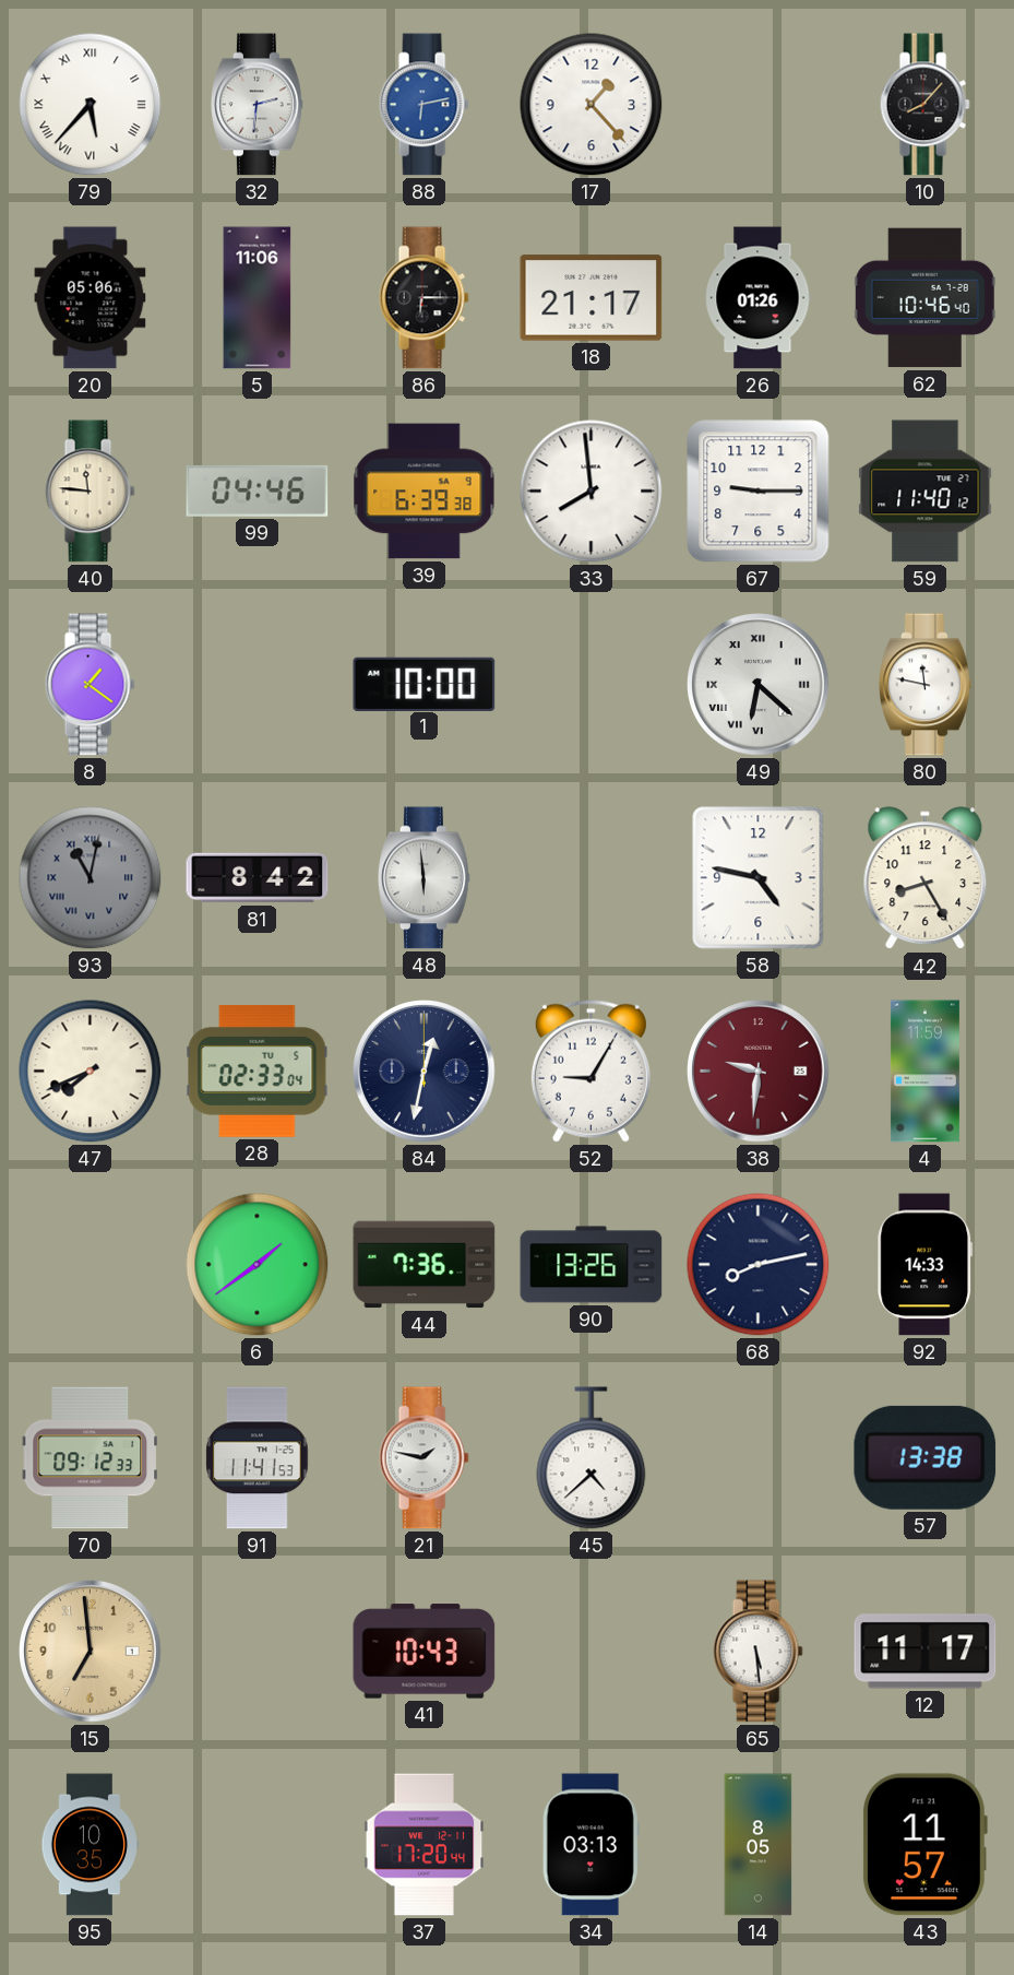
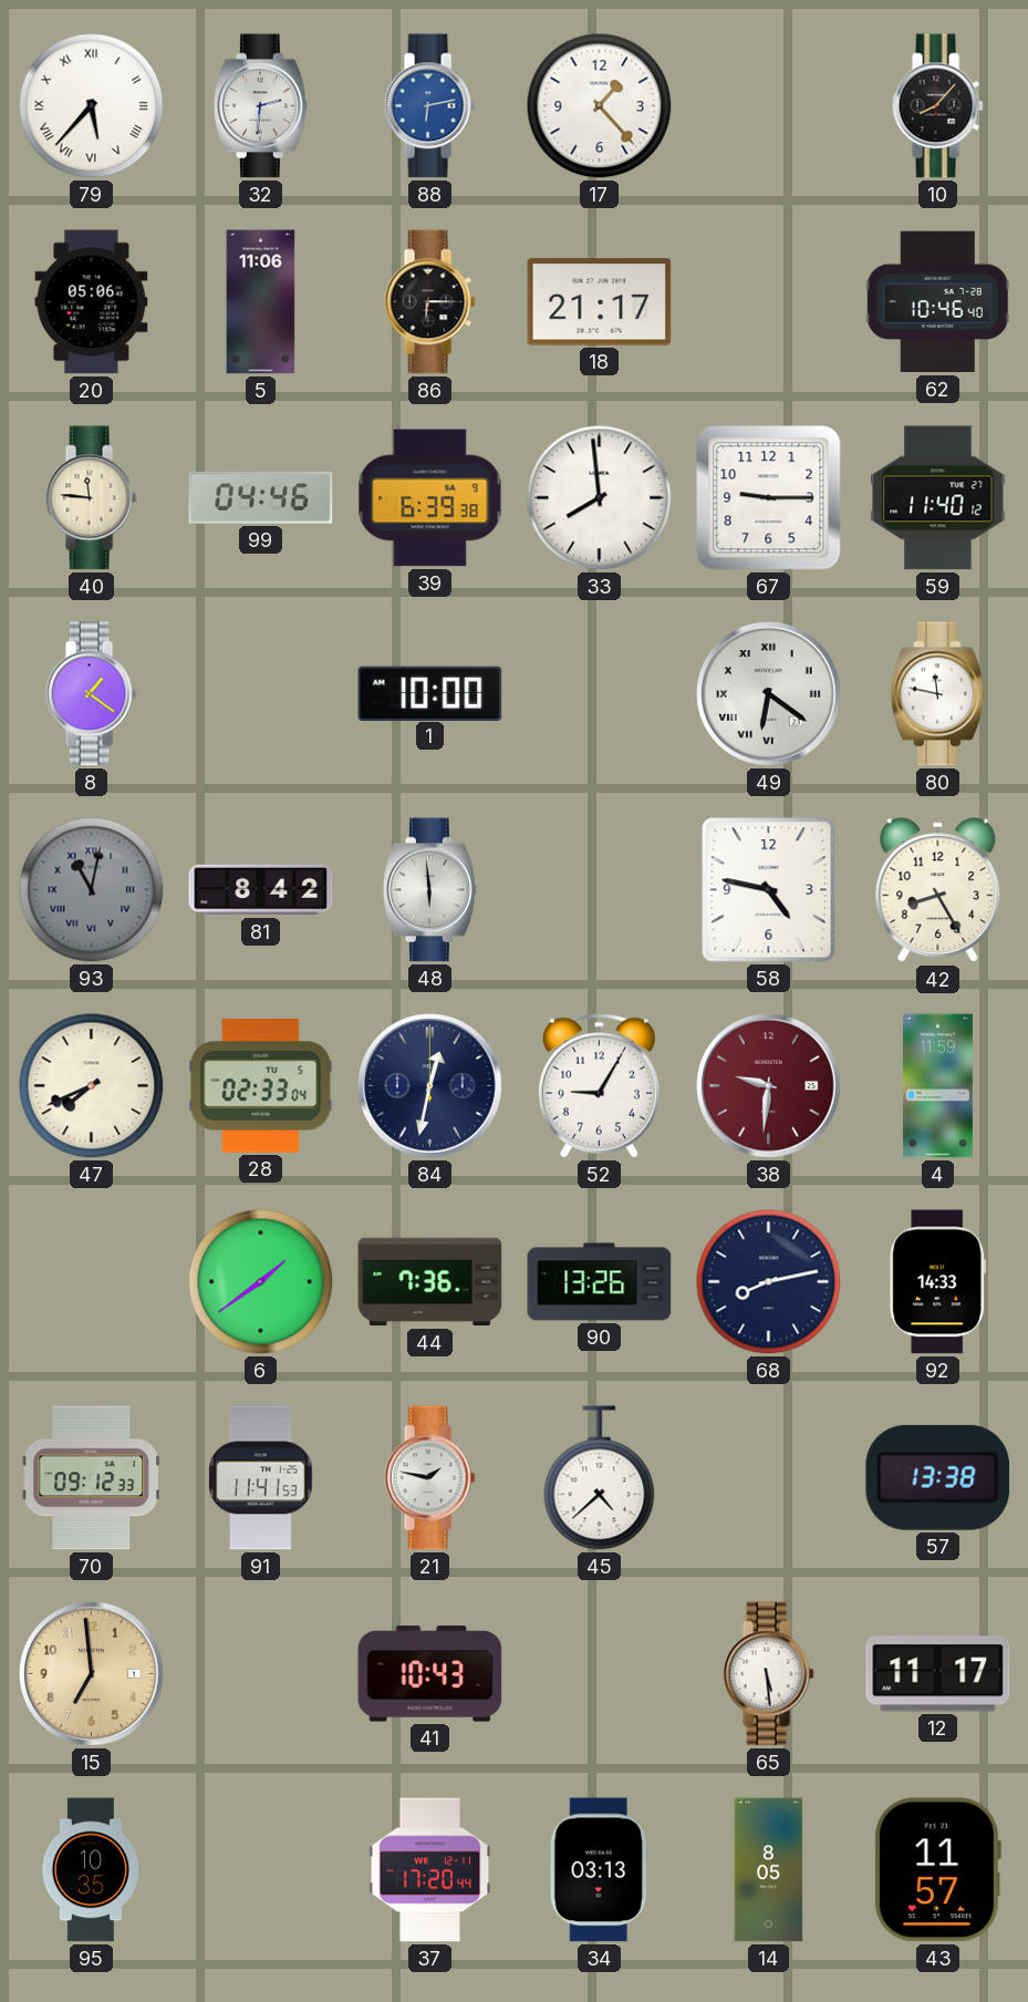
26: 01:26 -> none
49: 6:22 -> 6:21
